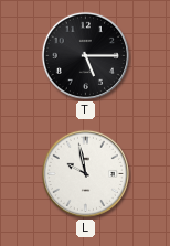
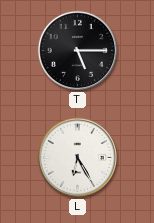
L: 9:58 -> 6:25
